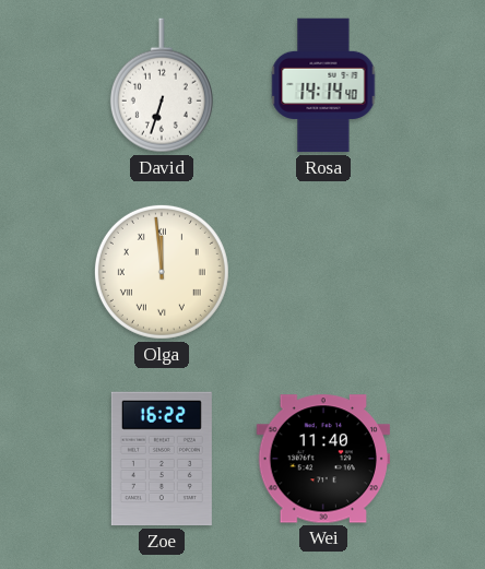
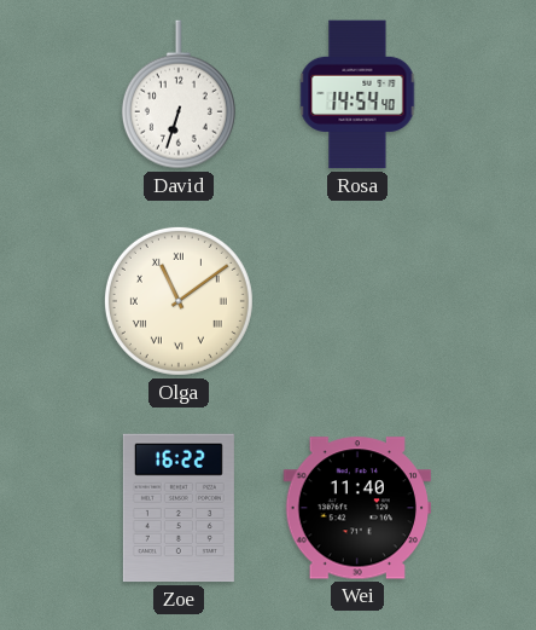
Rosa: 14:14 -> 14:54
Olga: 11:59 -> 11:09
